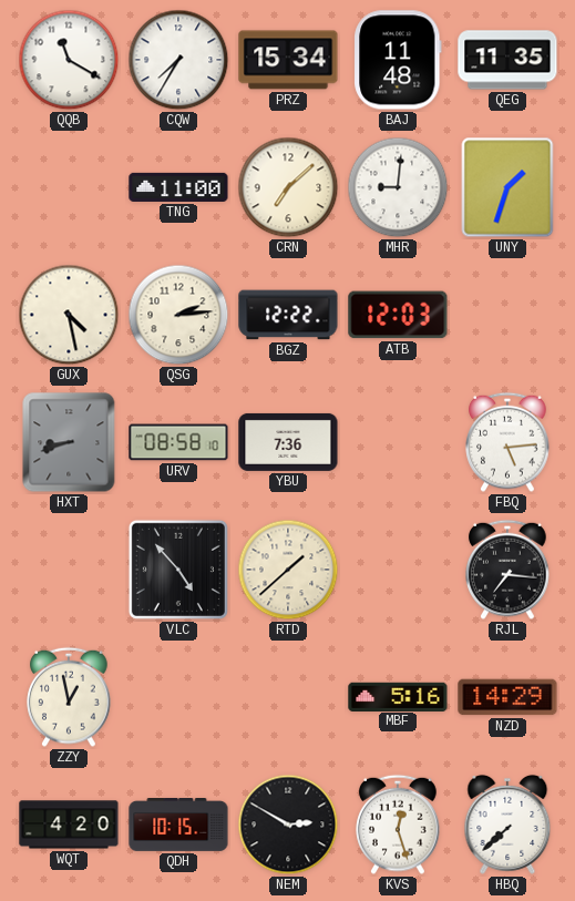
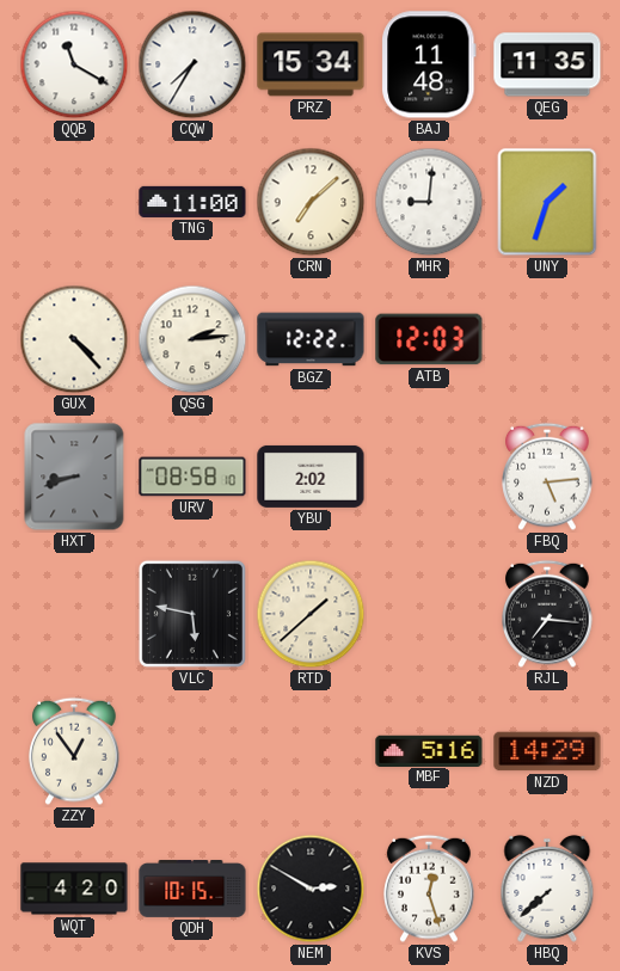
GUX: 4:28 -> 4:23
YBU: 7:36 -> 2:02
VLC: 4:53 -> 5:47
ZZY: 12:58 -> 12:54
